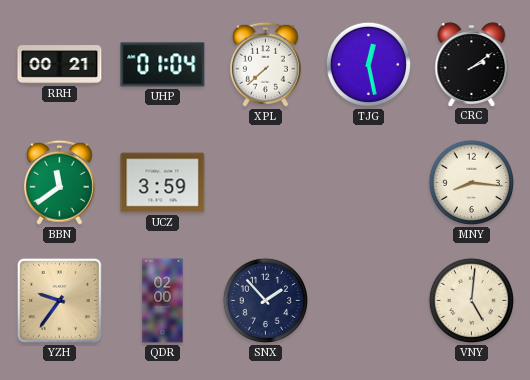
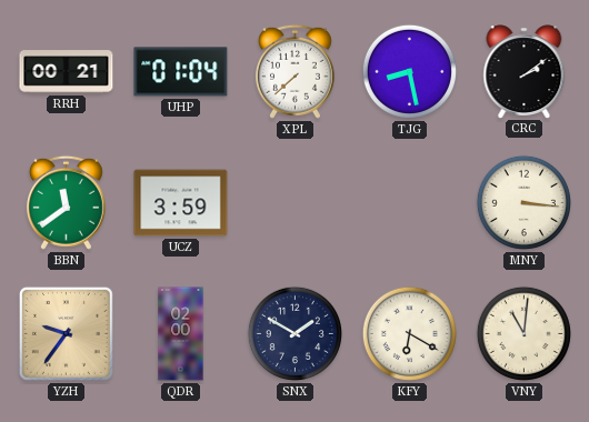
TJG: 12:28 -> 8:28
MNY: 8:16 -> 3:16
SNX: 1:53 -> 1:50
KFY: none -> 6:20
VNY: 5:01 -> 11:01
